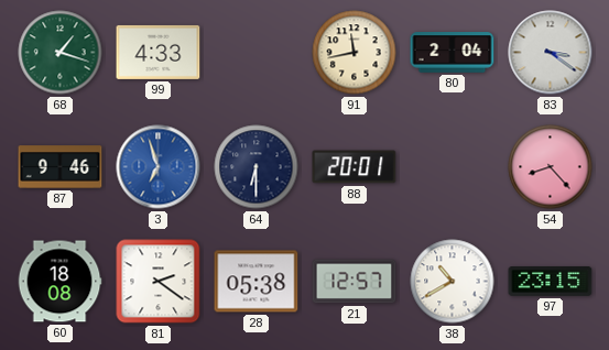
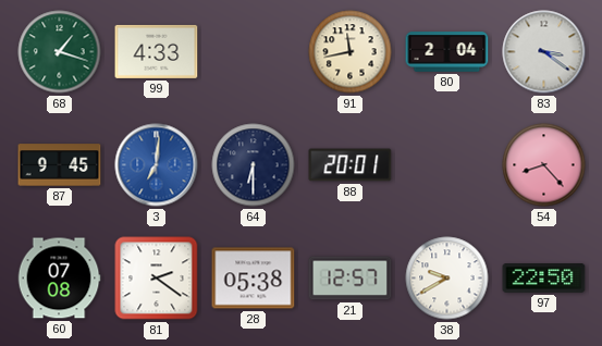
87: 9:46 -> 9:45
3: 6:57 -> 7:01
60: 18:08 -> 07:08
38: 10:40 -> 9:40
97: 23:15 -> 22:50
